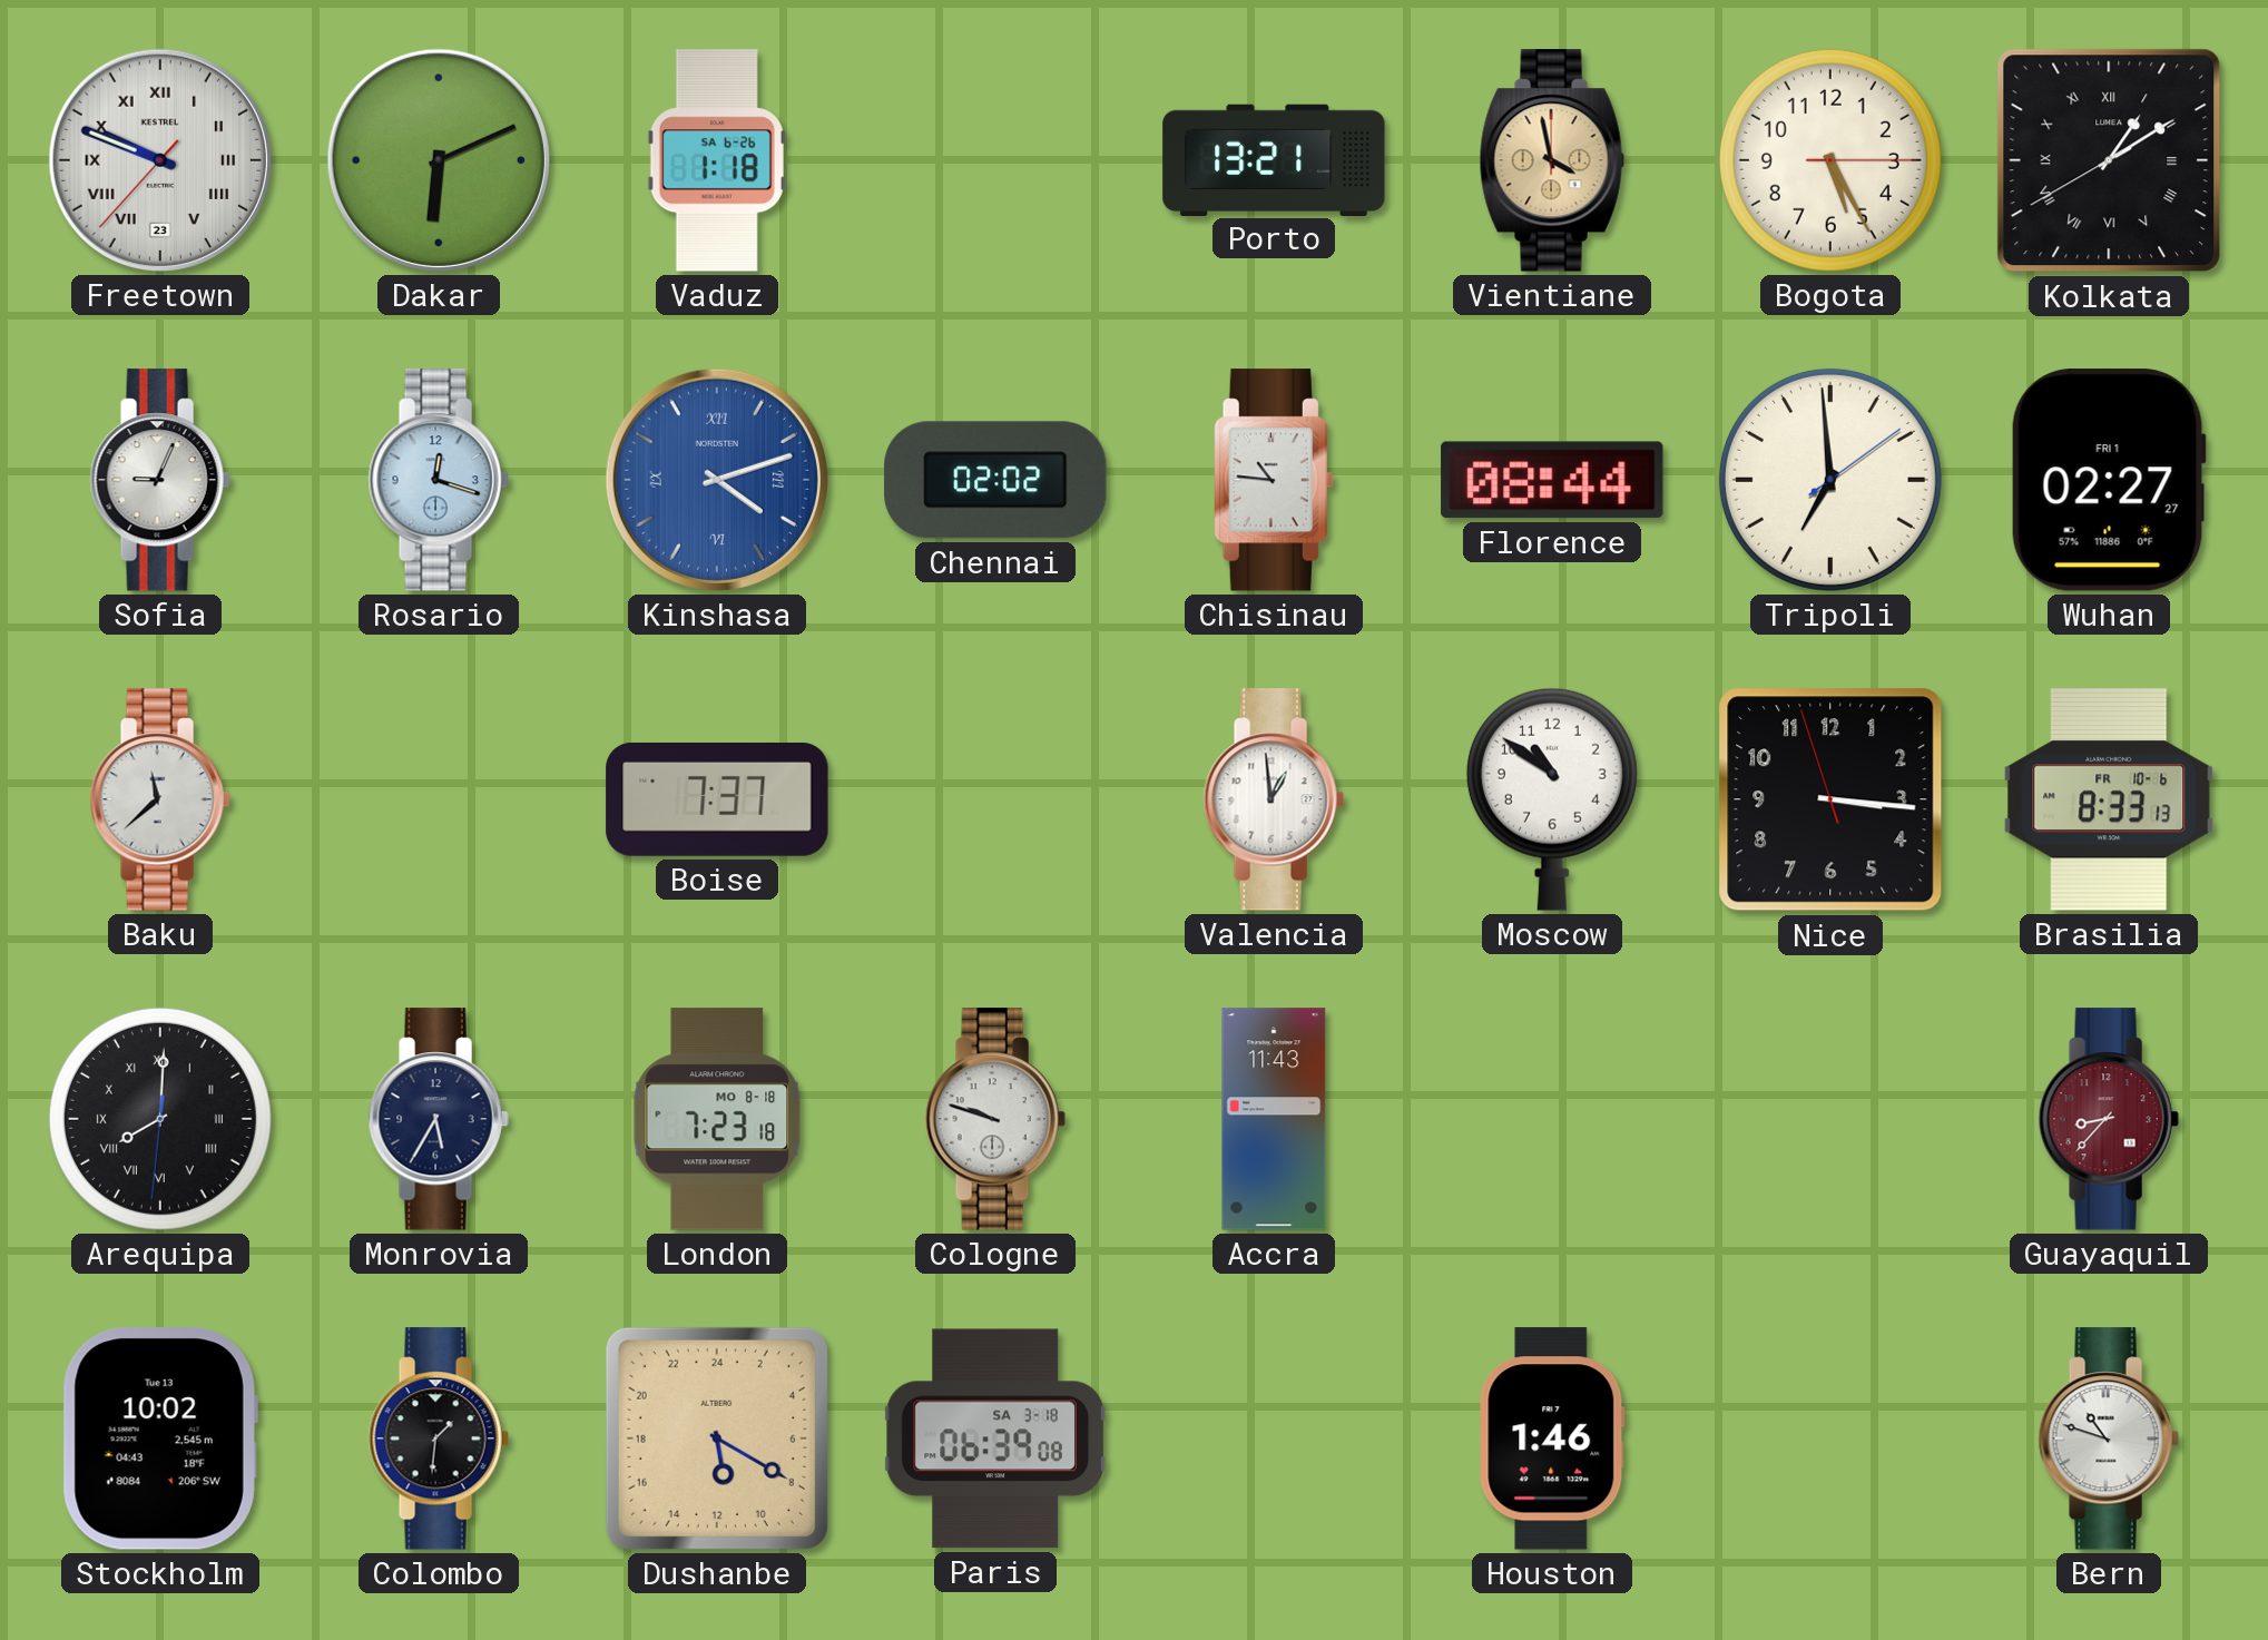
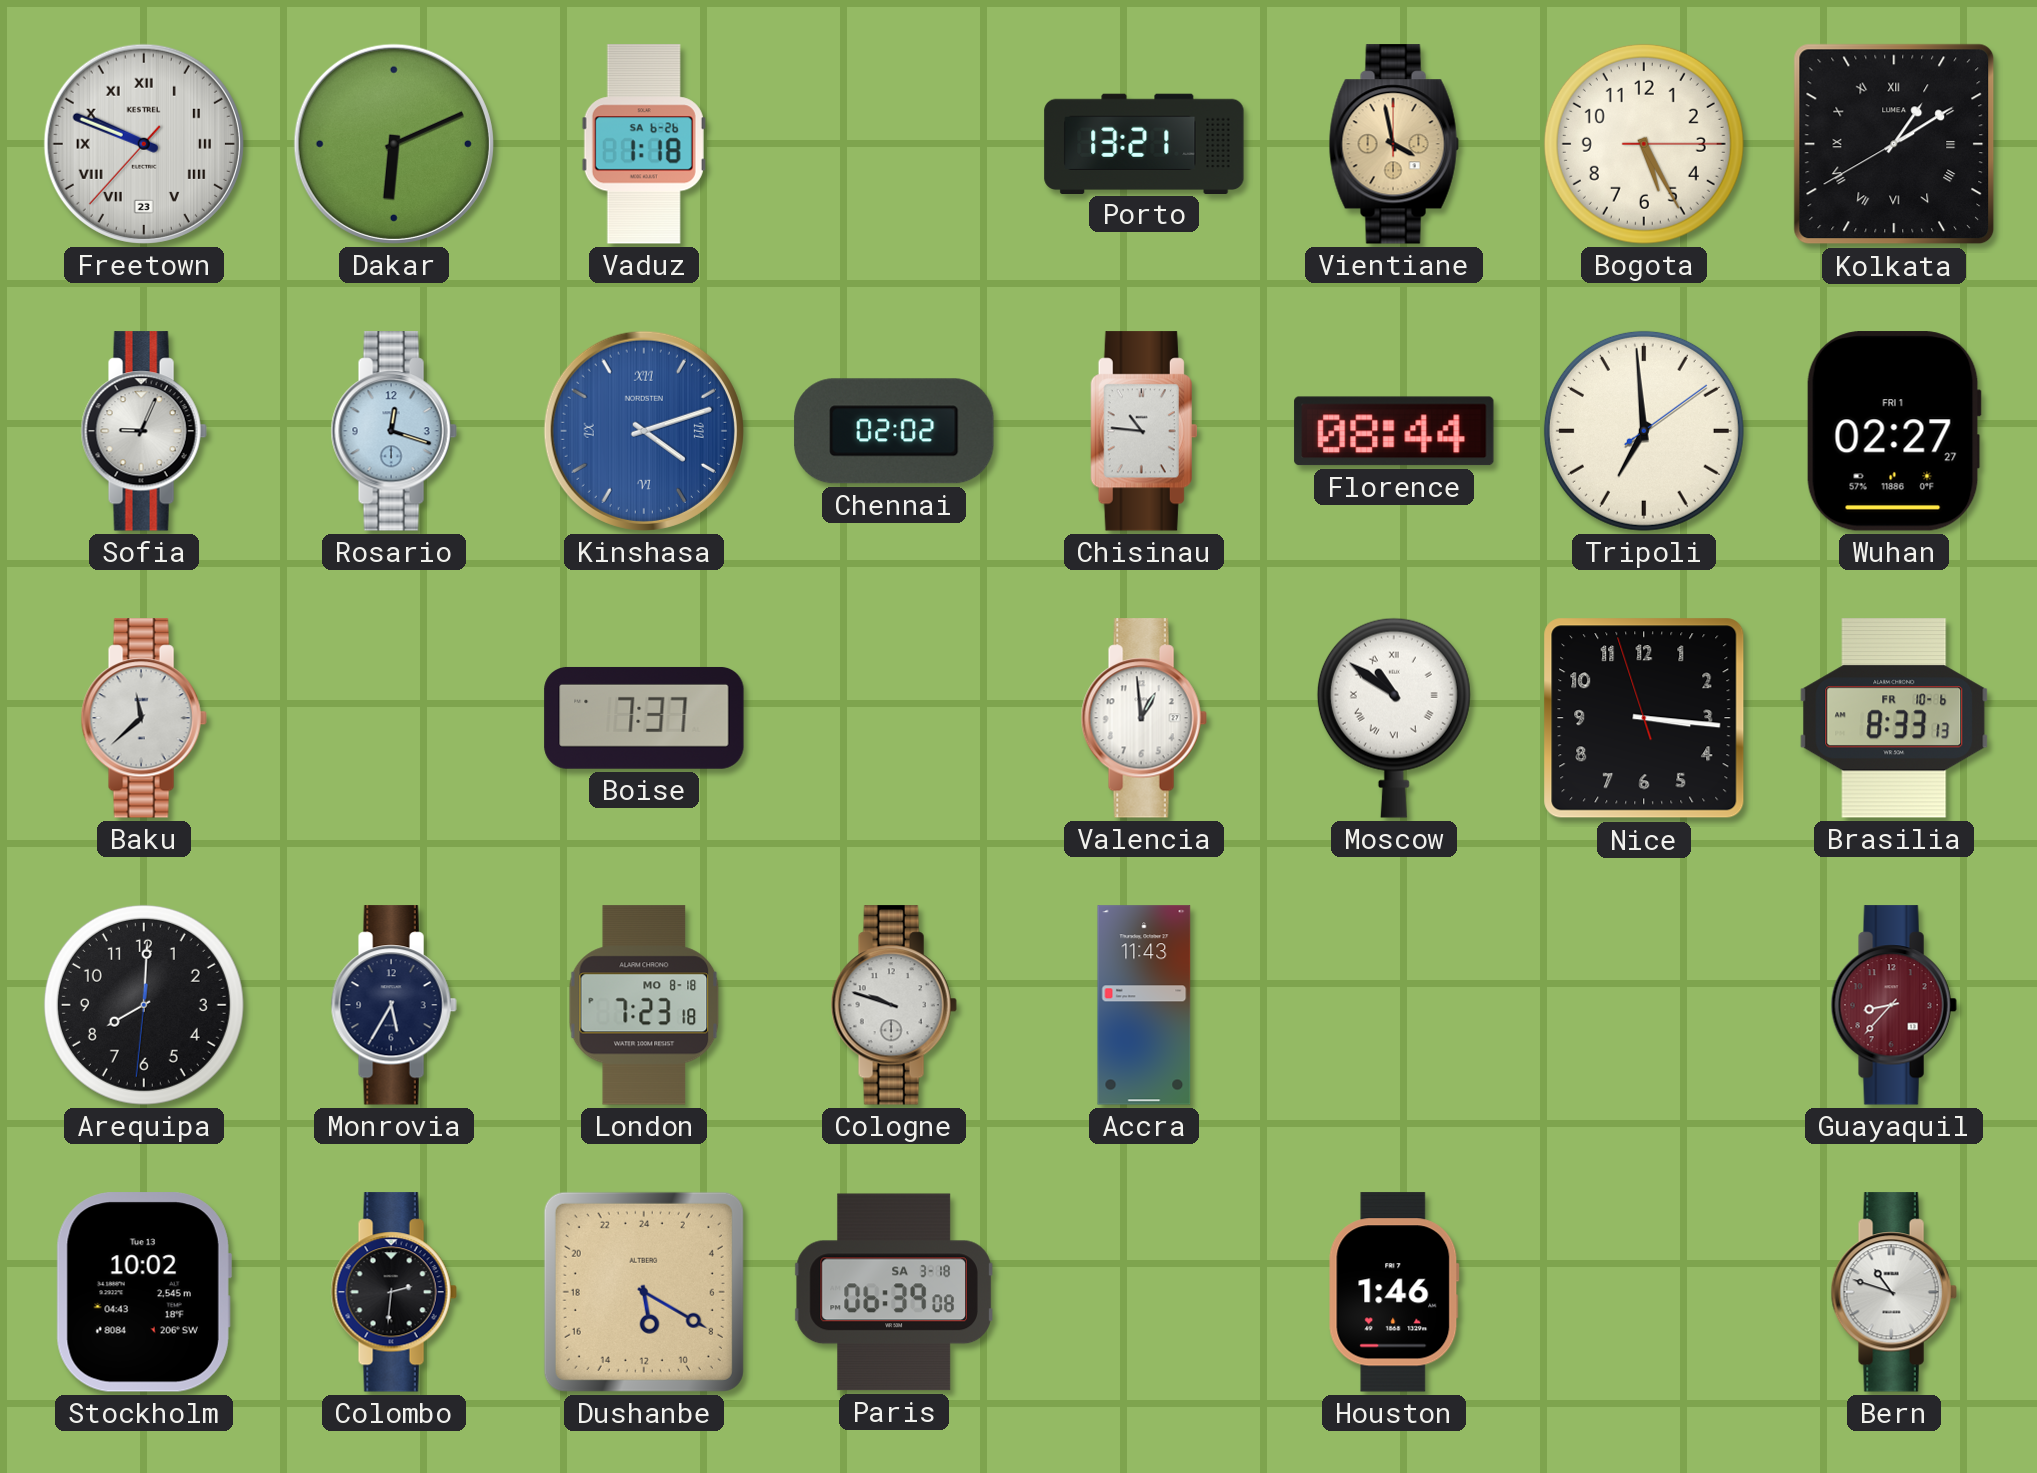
Moscow numerals: Arabic -> Roman
Arequipa numerals: Roman -> Arabic
Colombo: 1:31 -> 2:31
